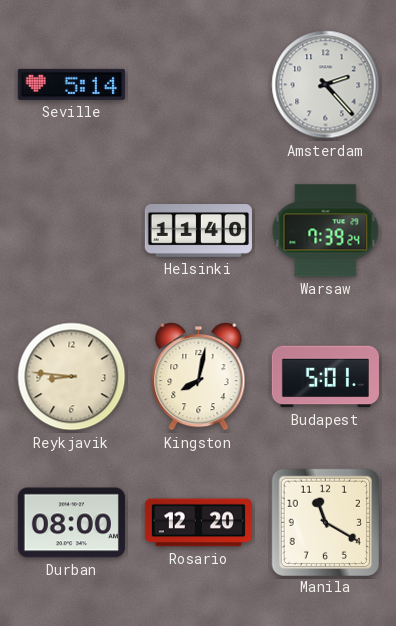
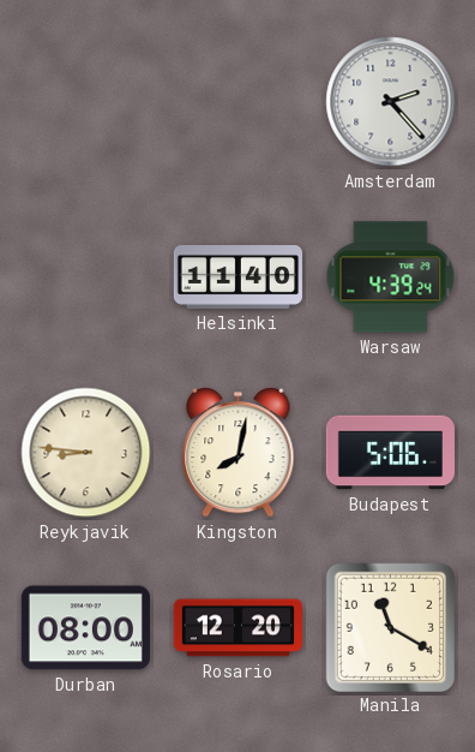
Seville: 5:14 -> none
Warsaw: 7:39 -> 4:39
Budapest: 5:01 -> 5:06
